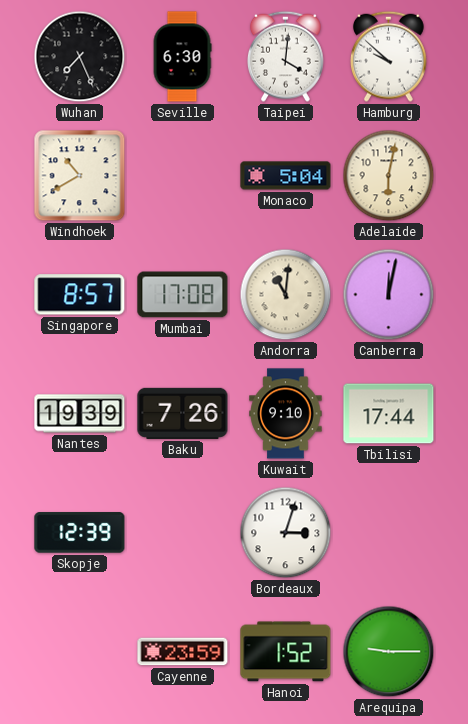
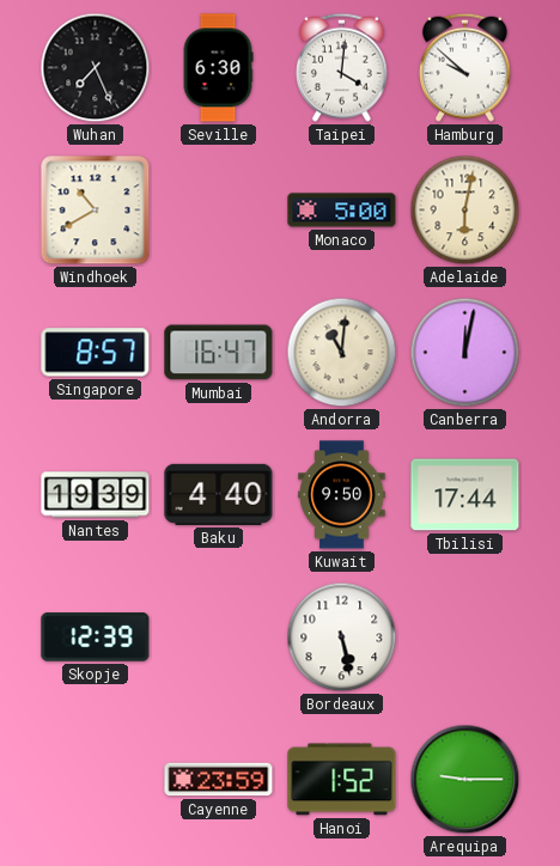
Monaco: 5:04 -> 5:00
Mumbai: 17:08 -> 16:47
Baku: 7:26 -> 4:40
Kuwait: 9:10 -> 9:50
Bordeaux: 3:03 -> 5:28
